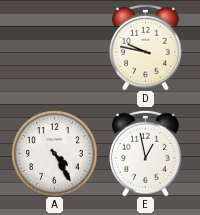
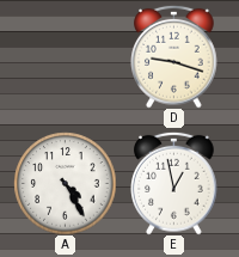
D: 9:47 -> 9:18
